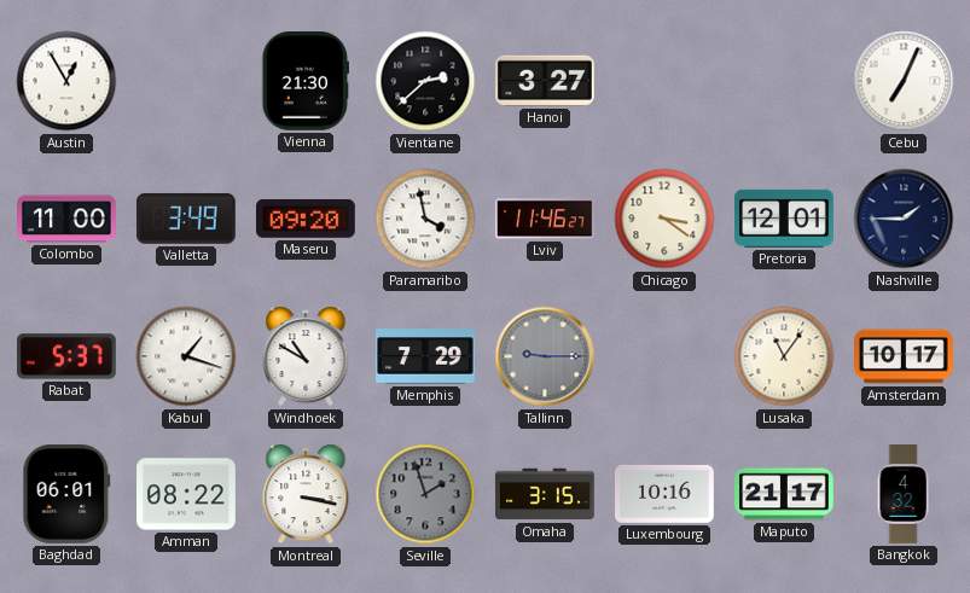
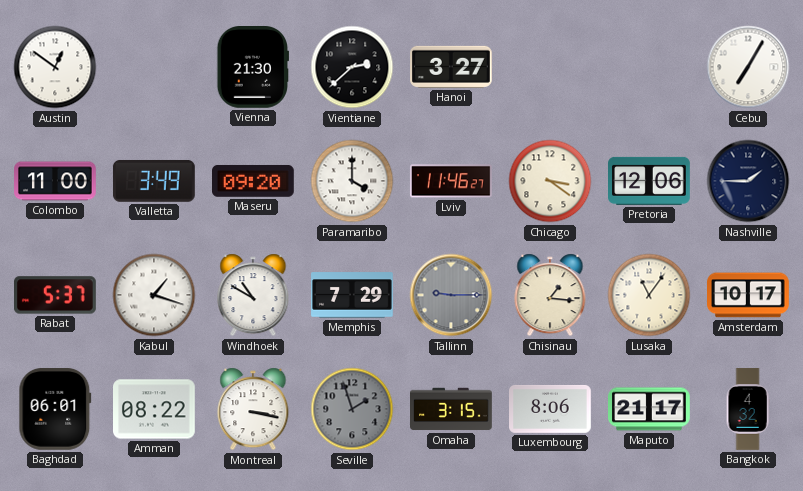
Austin: 12:55 -> 12:51
Cebu: 7:04 -> 7:05
Paramaribo: 3:58 -> 4:00
Pretoria: 12:01 -> 12:06
Chisinau: none -> 1:16
Luxembourg: 10:16 -> 8:06
